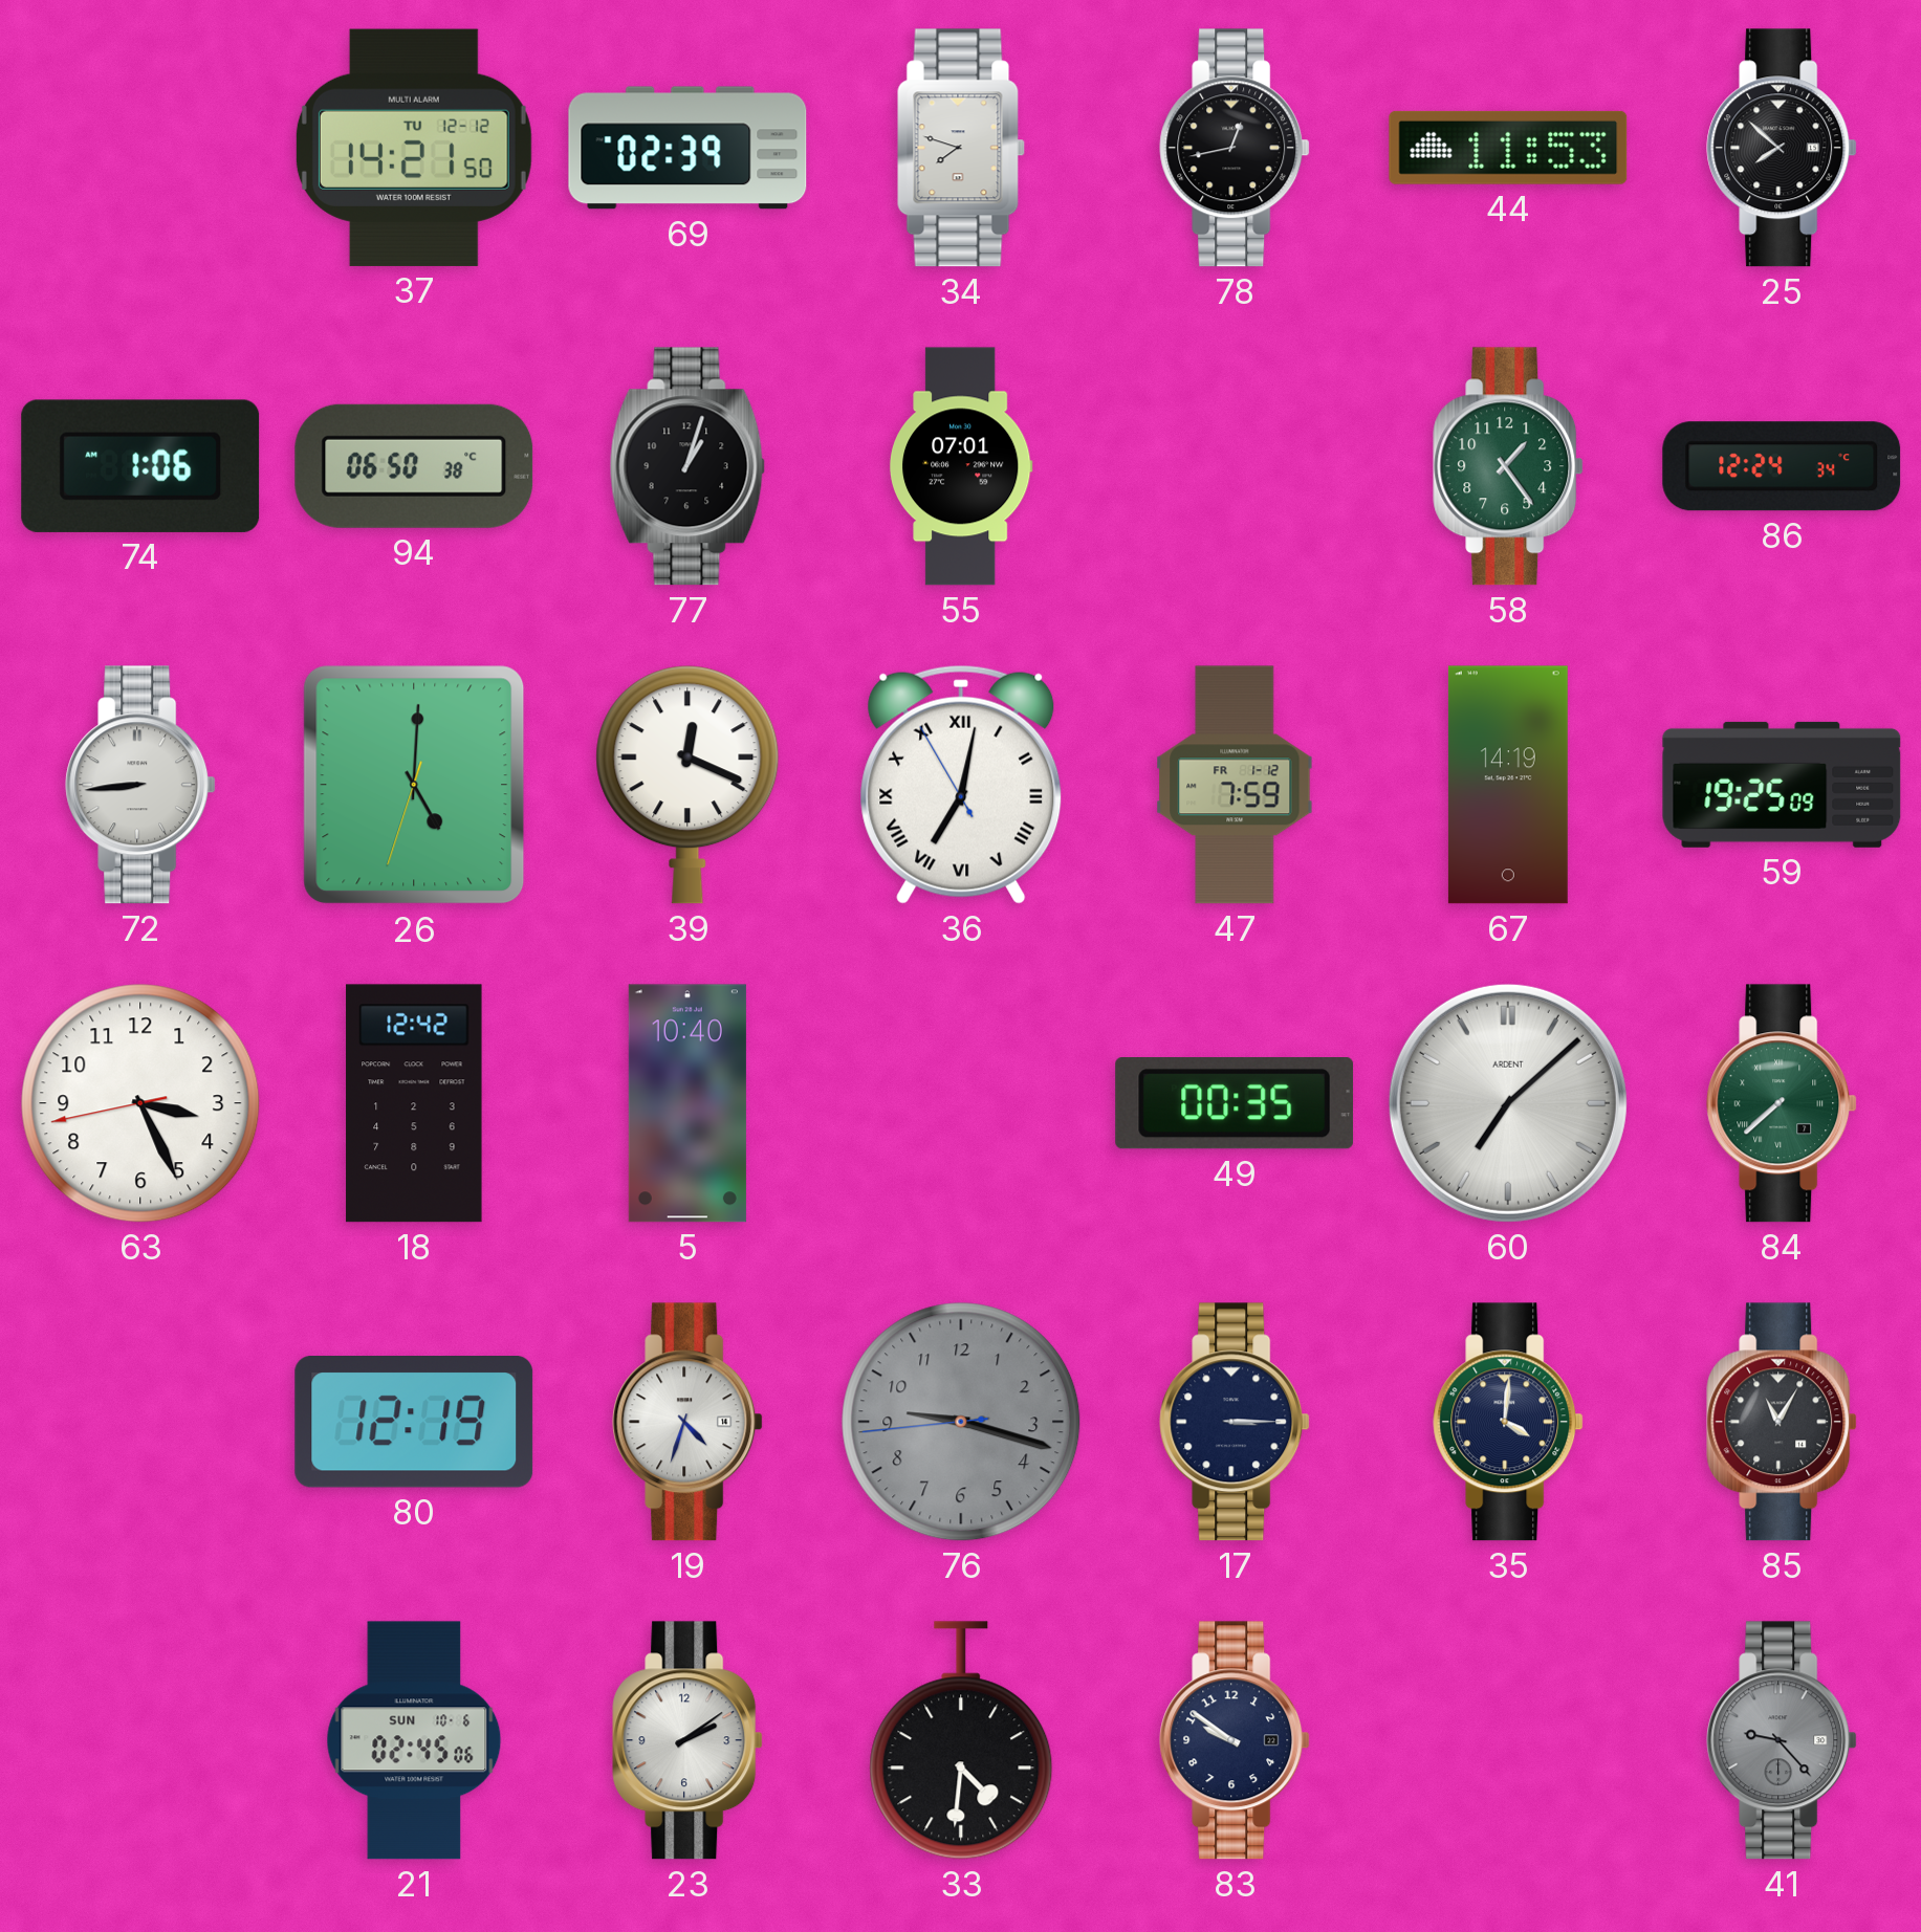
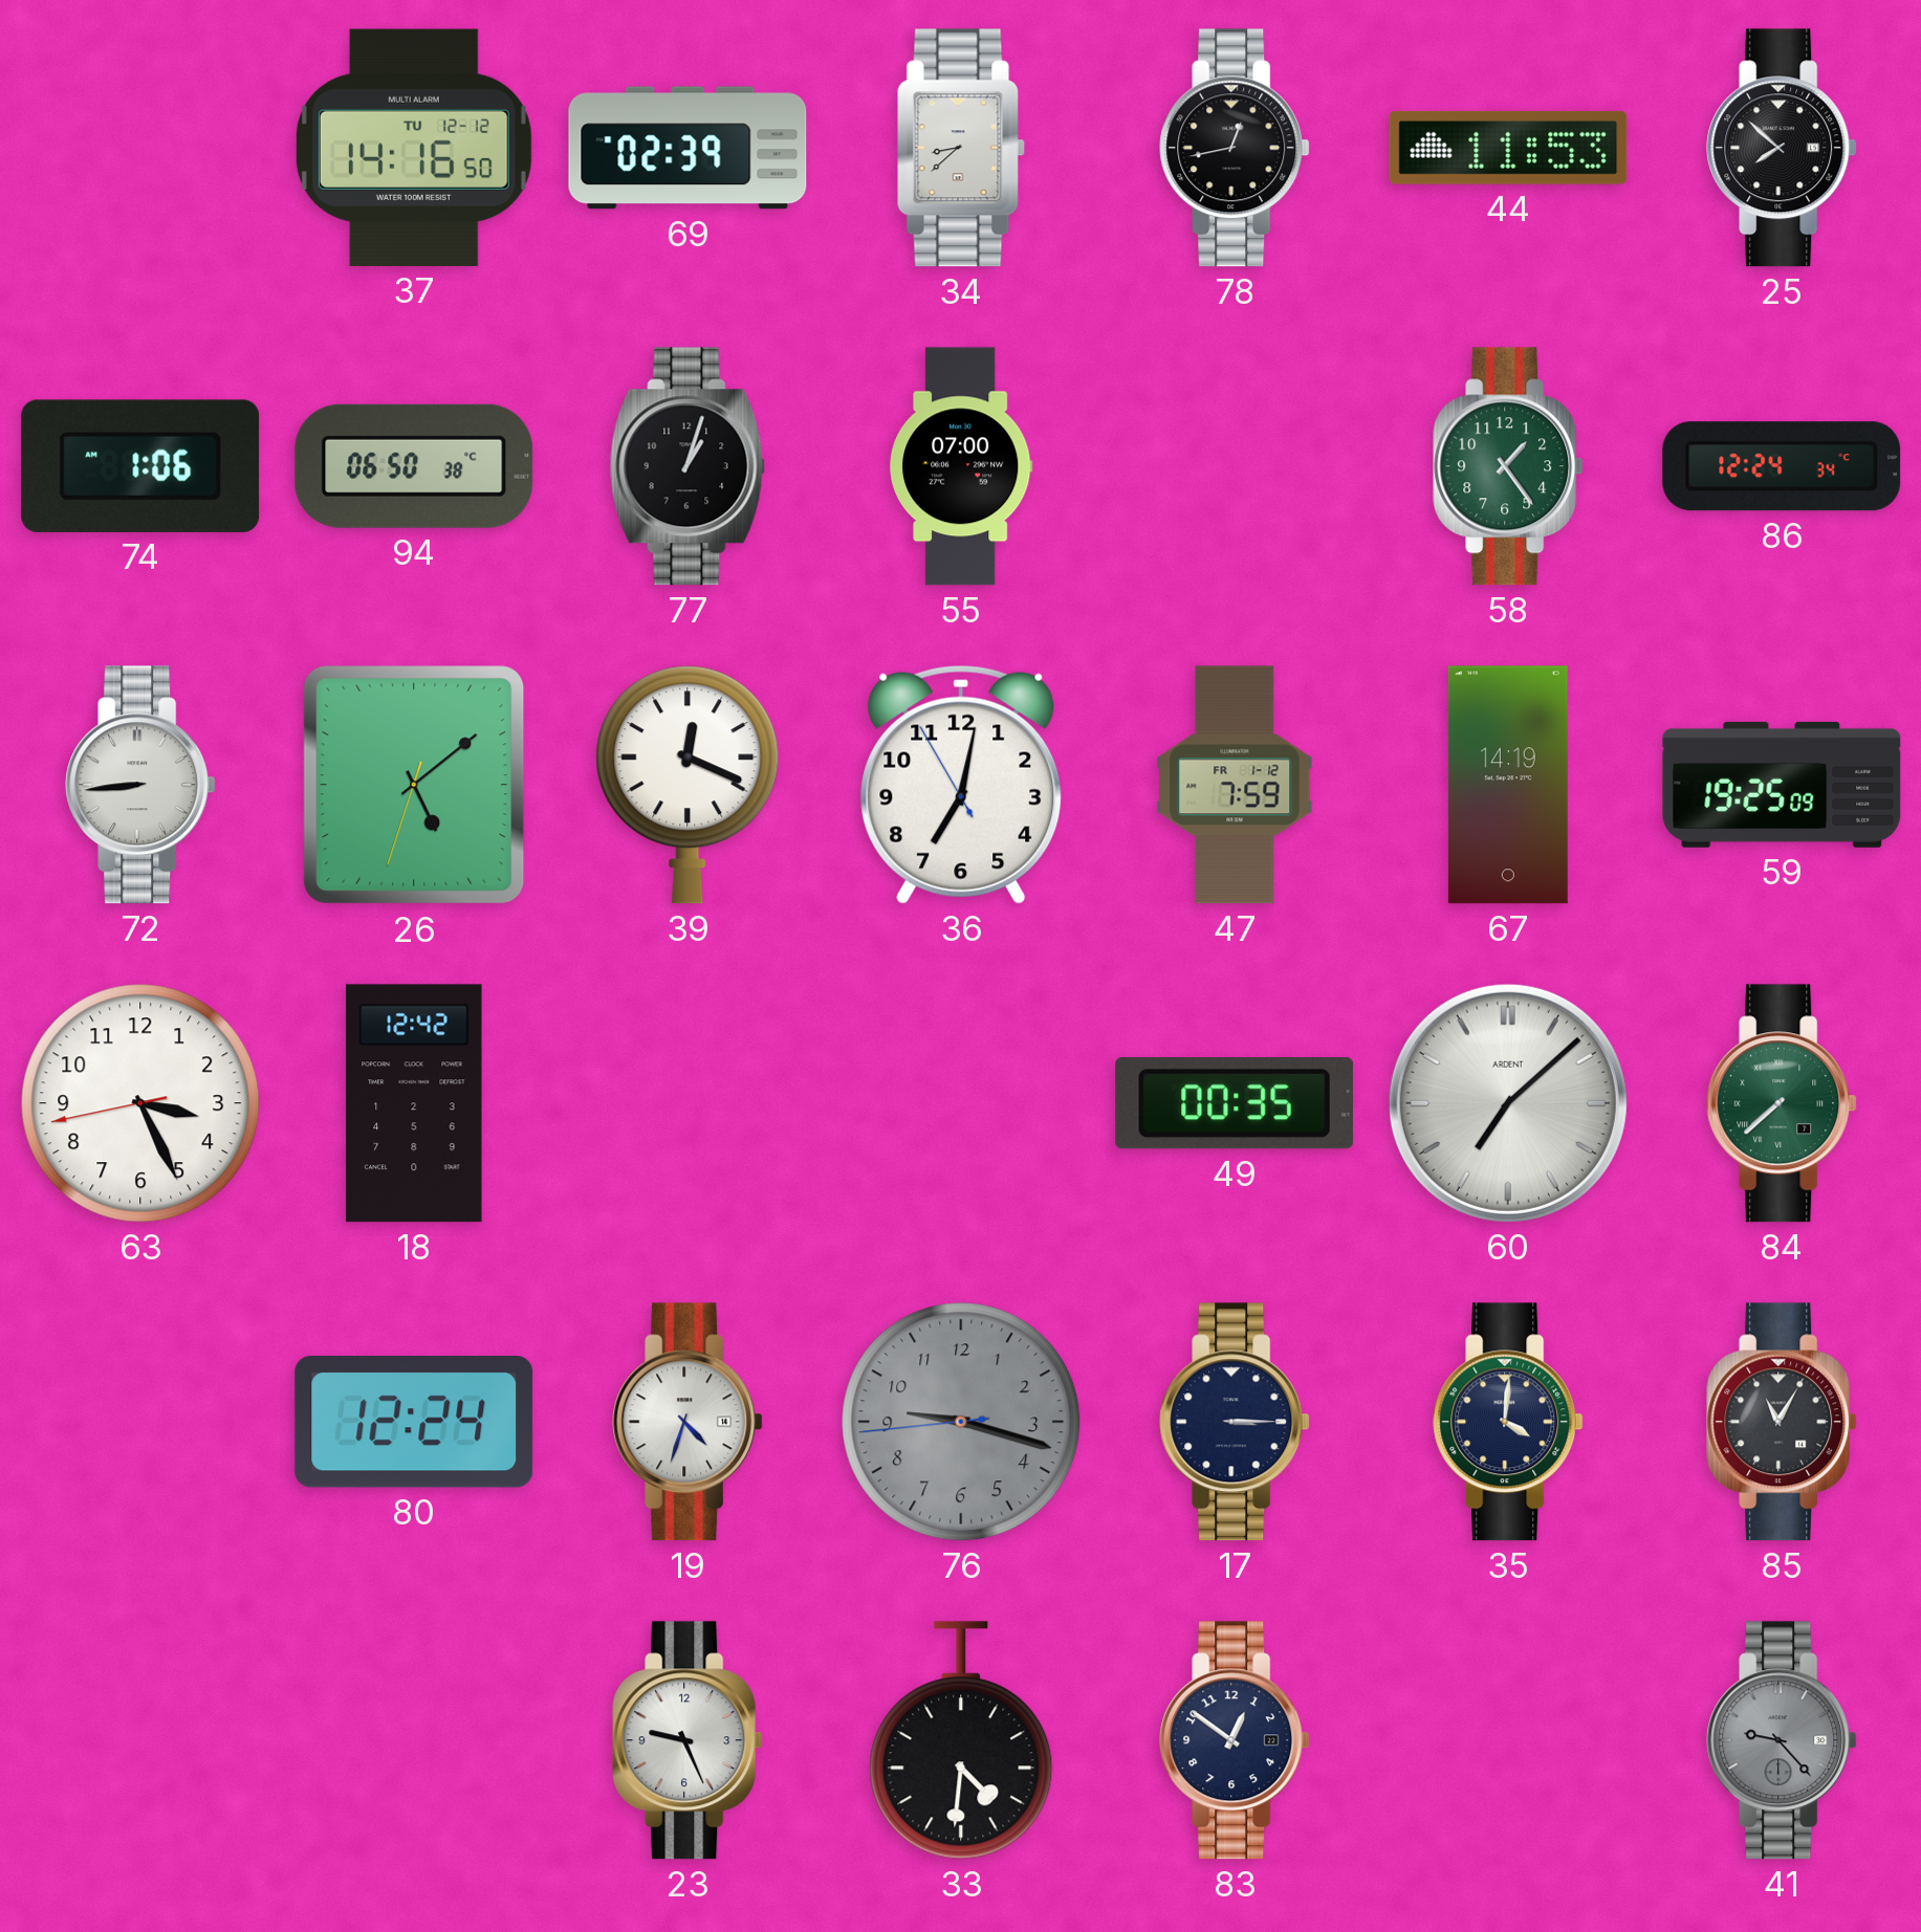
37: 14:21 -> 14:16
34: 7:48 -> 8:38
55: 07:01 -> 07:00
26: 5:00 -> 5:08
36 numerals: Roman -> Arabic
5: 10:40 -> none
80: 12:19 -> 12:24
21: 02:45 -> none
23: 2:09 -> 9:26
83: 9:51 -> 12:51
